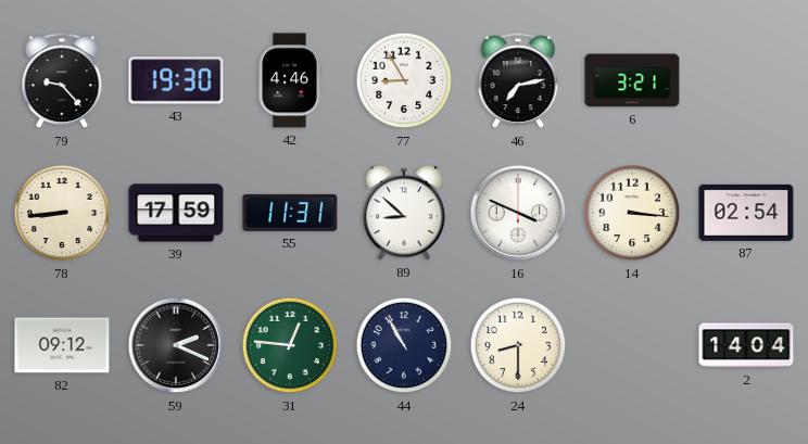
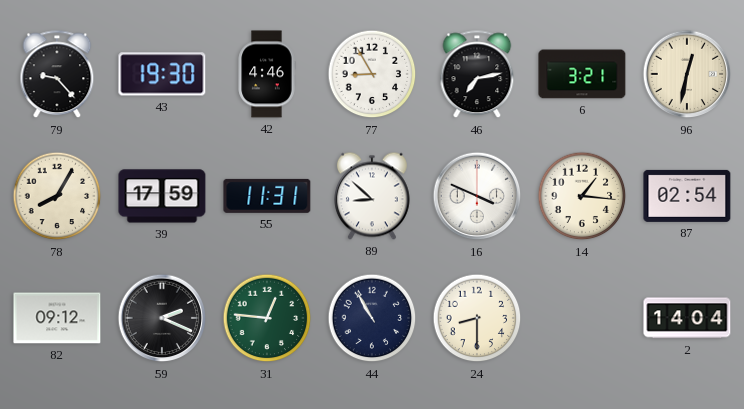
96: none -> 12:32
78: 8:44 -> 8:05
14: 3:16 -> 1:16
